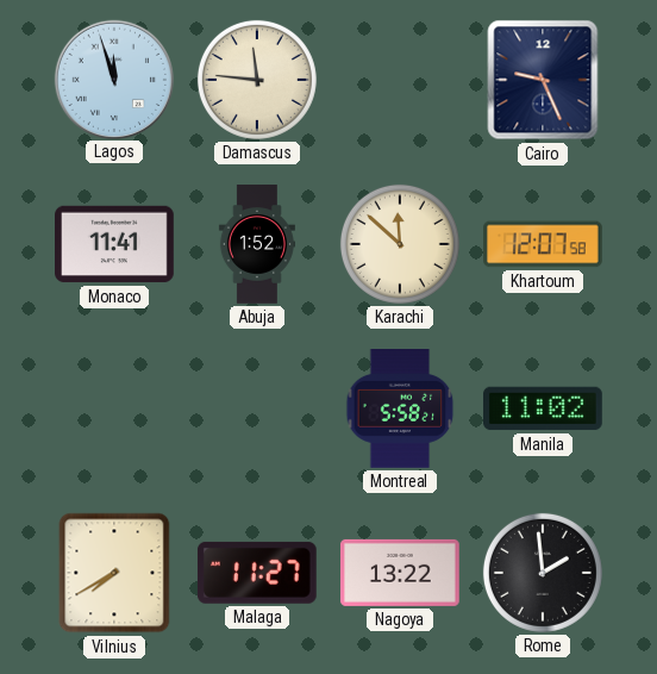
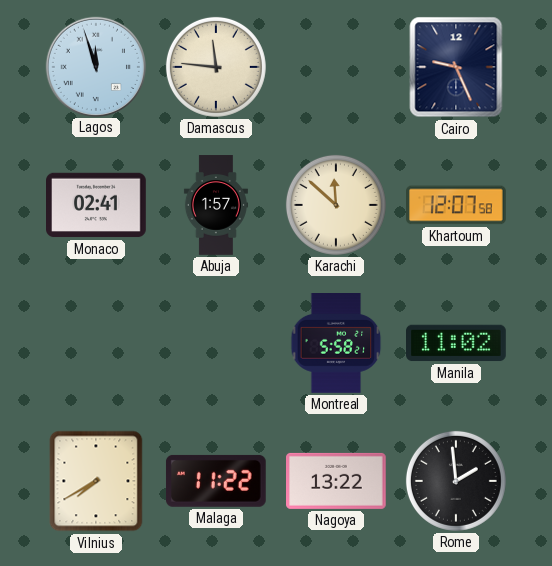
Monaco: 11:41 -> 02:41
Abuja: 1:52 -> 1:57
Malaga: 11:27 -> 11:22
